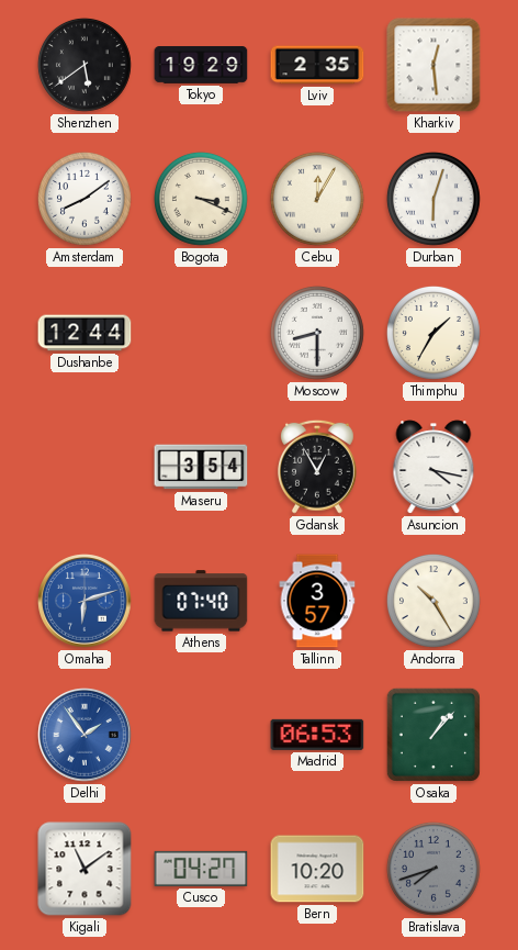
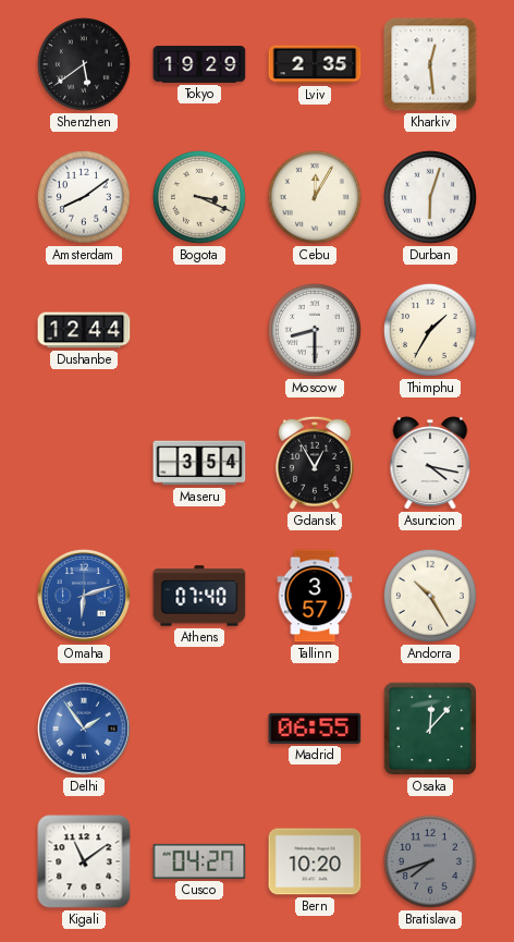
Madrid: 06:53 -> 06:55
Osaka: 1:07 -> 12:07
